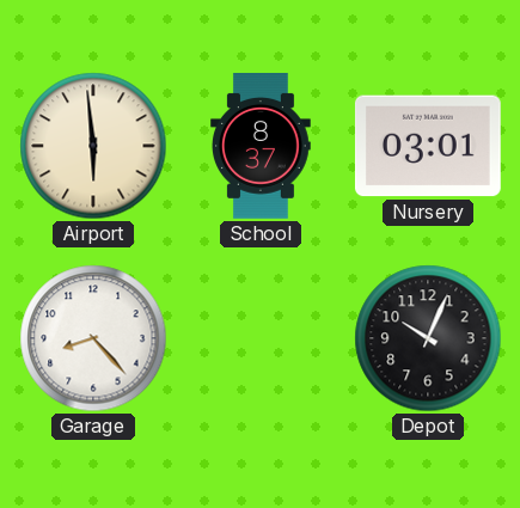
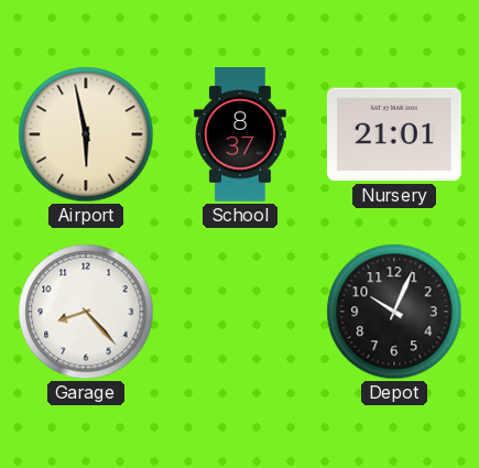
Airport: 5:59 -> 5:58
Nursery: 03:01 -> 21:01
